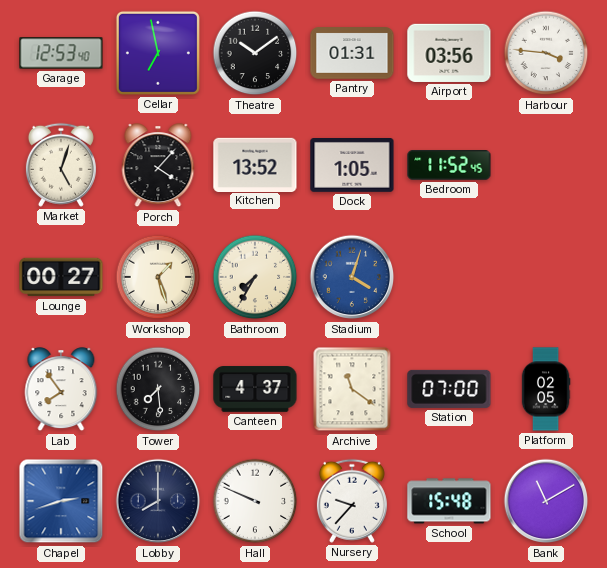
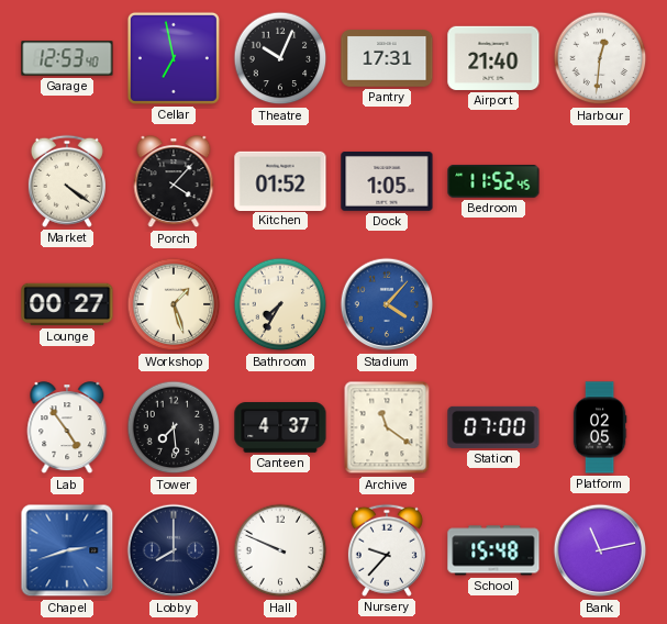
Theatre: 10:09 -> 10:04
Pantry: 01:31 -> 17:31
Airport: 03:56 -> 21:40
Harbour: 3:46 -> 12:31
Market: 5:03 -> 4:21
Kitchen: 13:52 -> 01:52
Stadium: 4:03 -> 4:07
Lab: 7:54 -> 4:54
Bank: 11:10 -> 11:13
